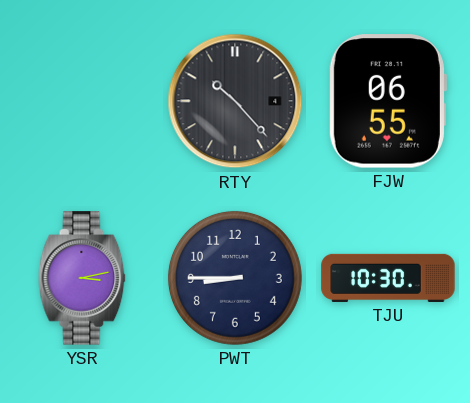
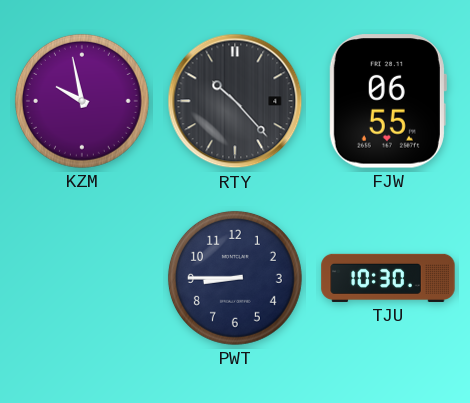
KZM: none -> 9:58
YSR: 3:13 -> none
